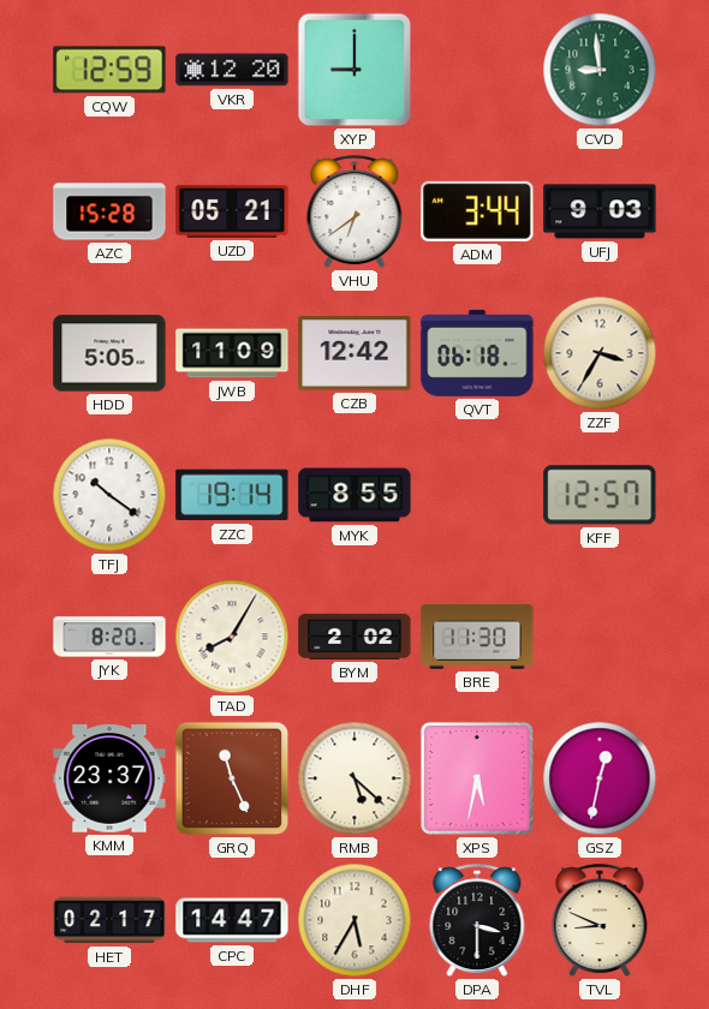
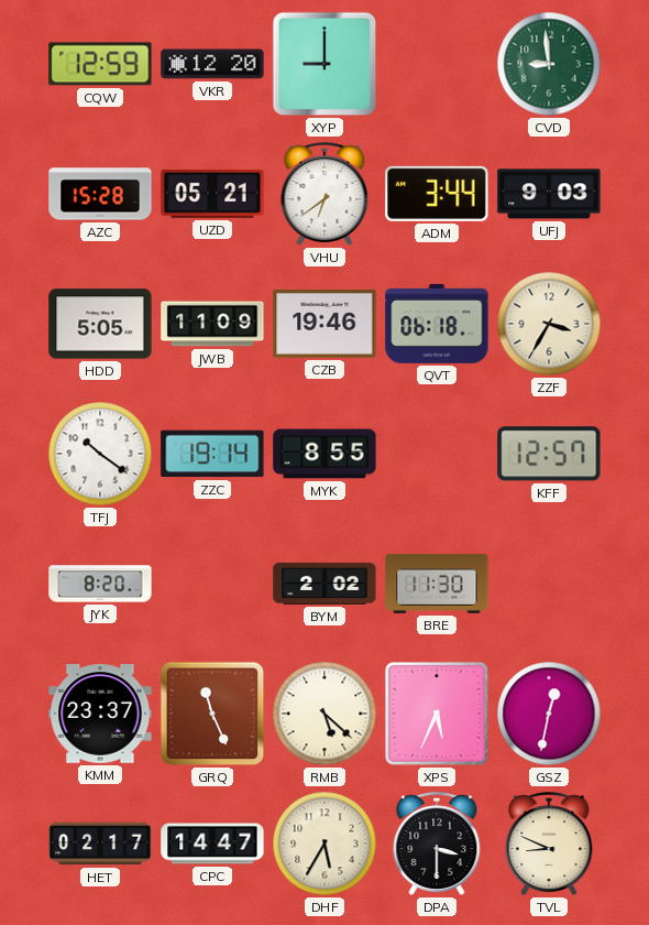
CZB: 12:42 -> 19:46
TAD: 8:05 -> none
XPS: 5:32 -> 5:34
